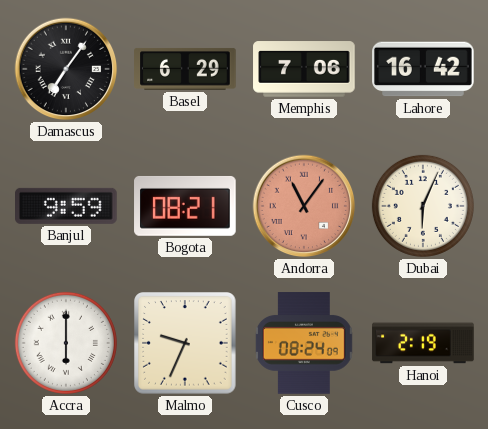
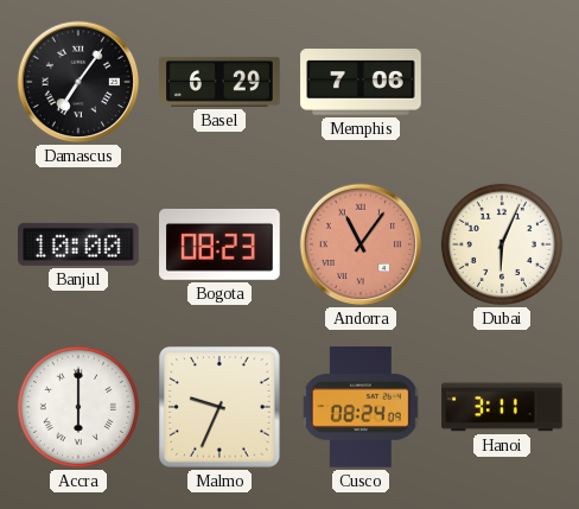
Lahore: 16:42 -> none
Banjul: 9:59 -> 10:00
Bogota: 08:21 -> 08:23
Hanoi: 2:19 -> 3:11
